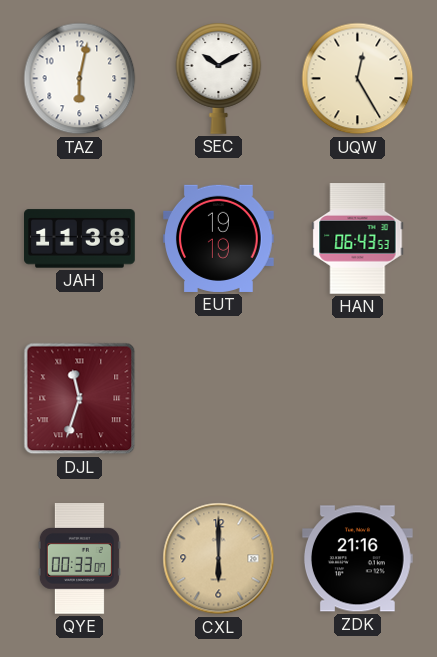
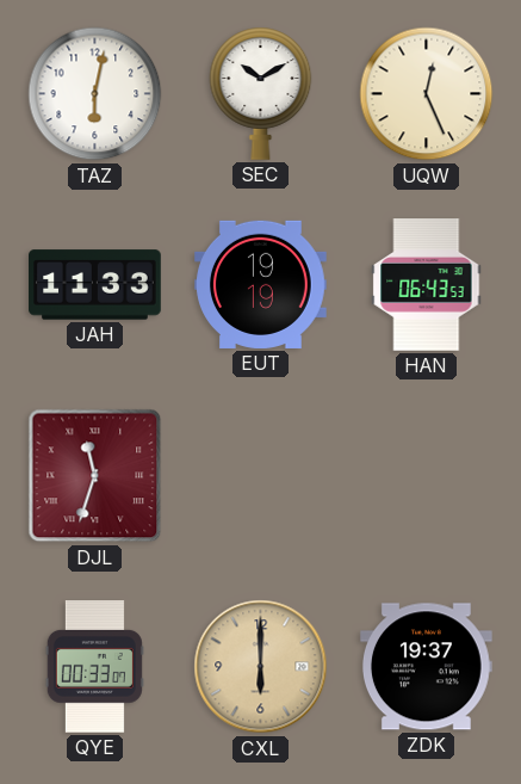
UQW: 12:25 -> 12:26
JAH: 11:38 -> 11:33
ZDK: 21:16 -> 19:37
